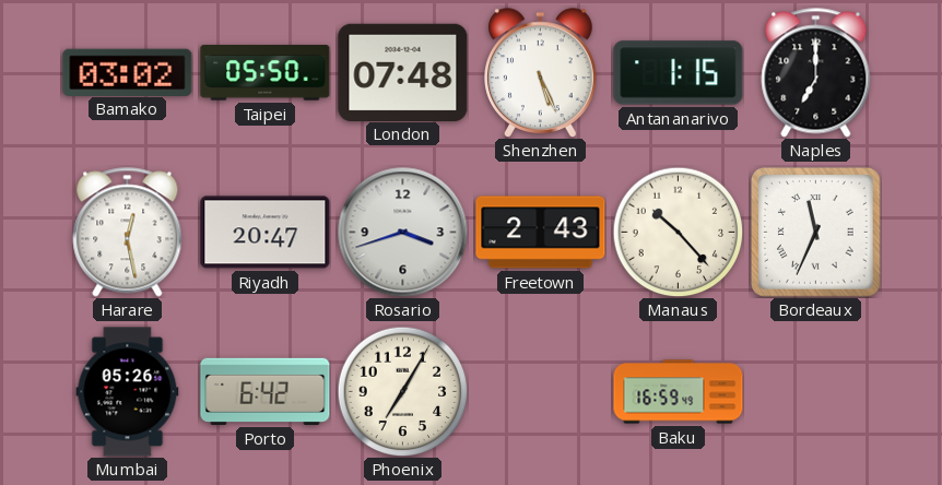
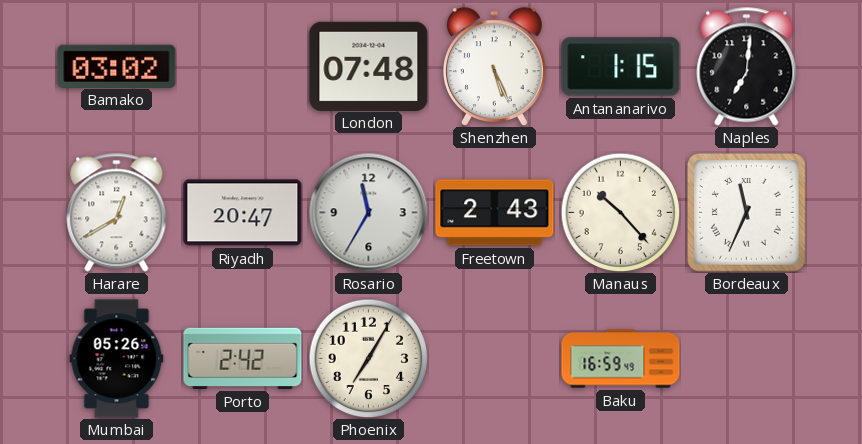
Taipei: 05:50 -> none
Naples: 7:00 -> 7:01
Harare: 12:28 -> 12:40
Rosario: 3:42 -> 11:35
Porto: 6:42 -> 2:42
